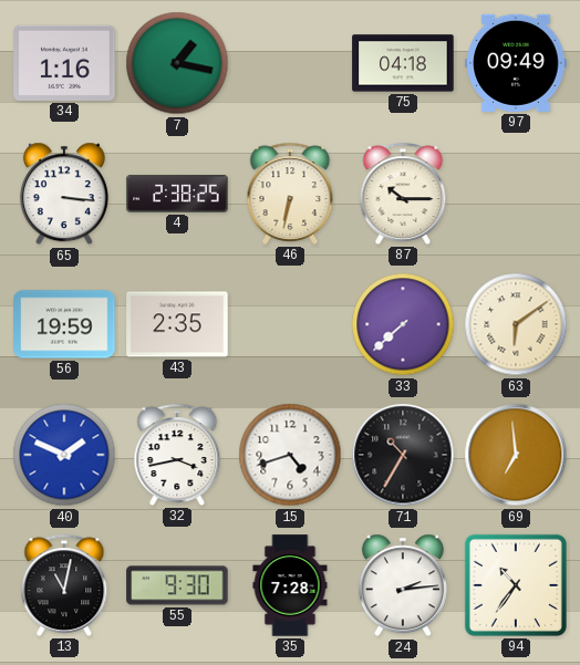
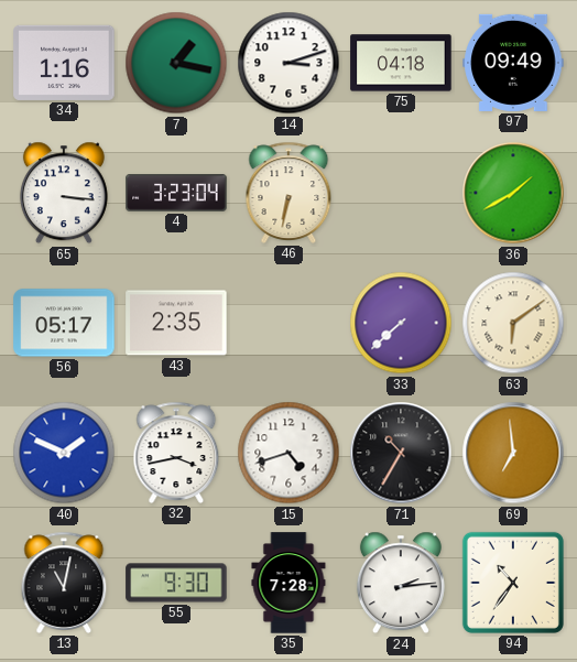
14: none -> 3:12
4: 2:38 -> 3:23
87: 10:15 -> none
36: none -> 1:40
56: 19:59 -> 05:17
